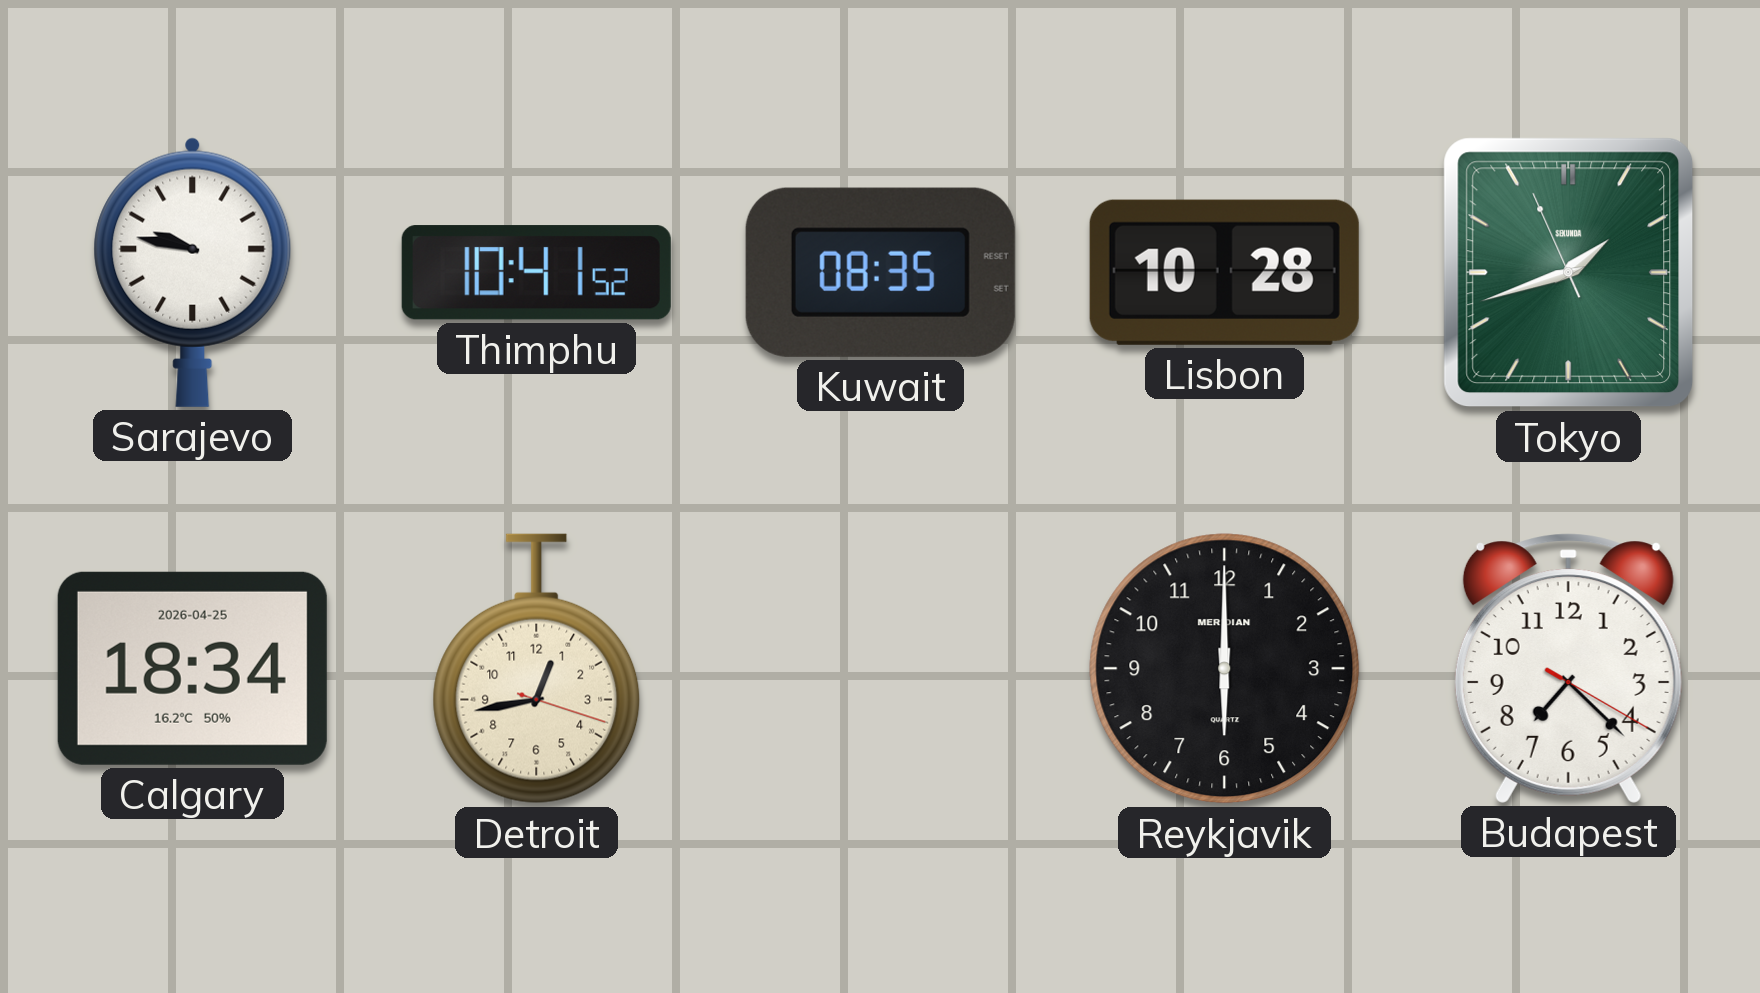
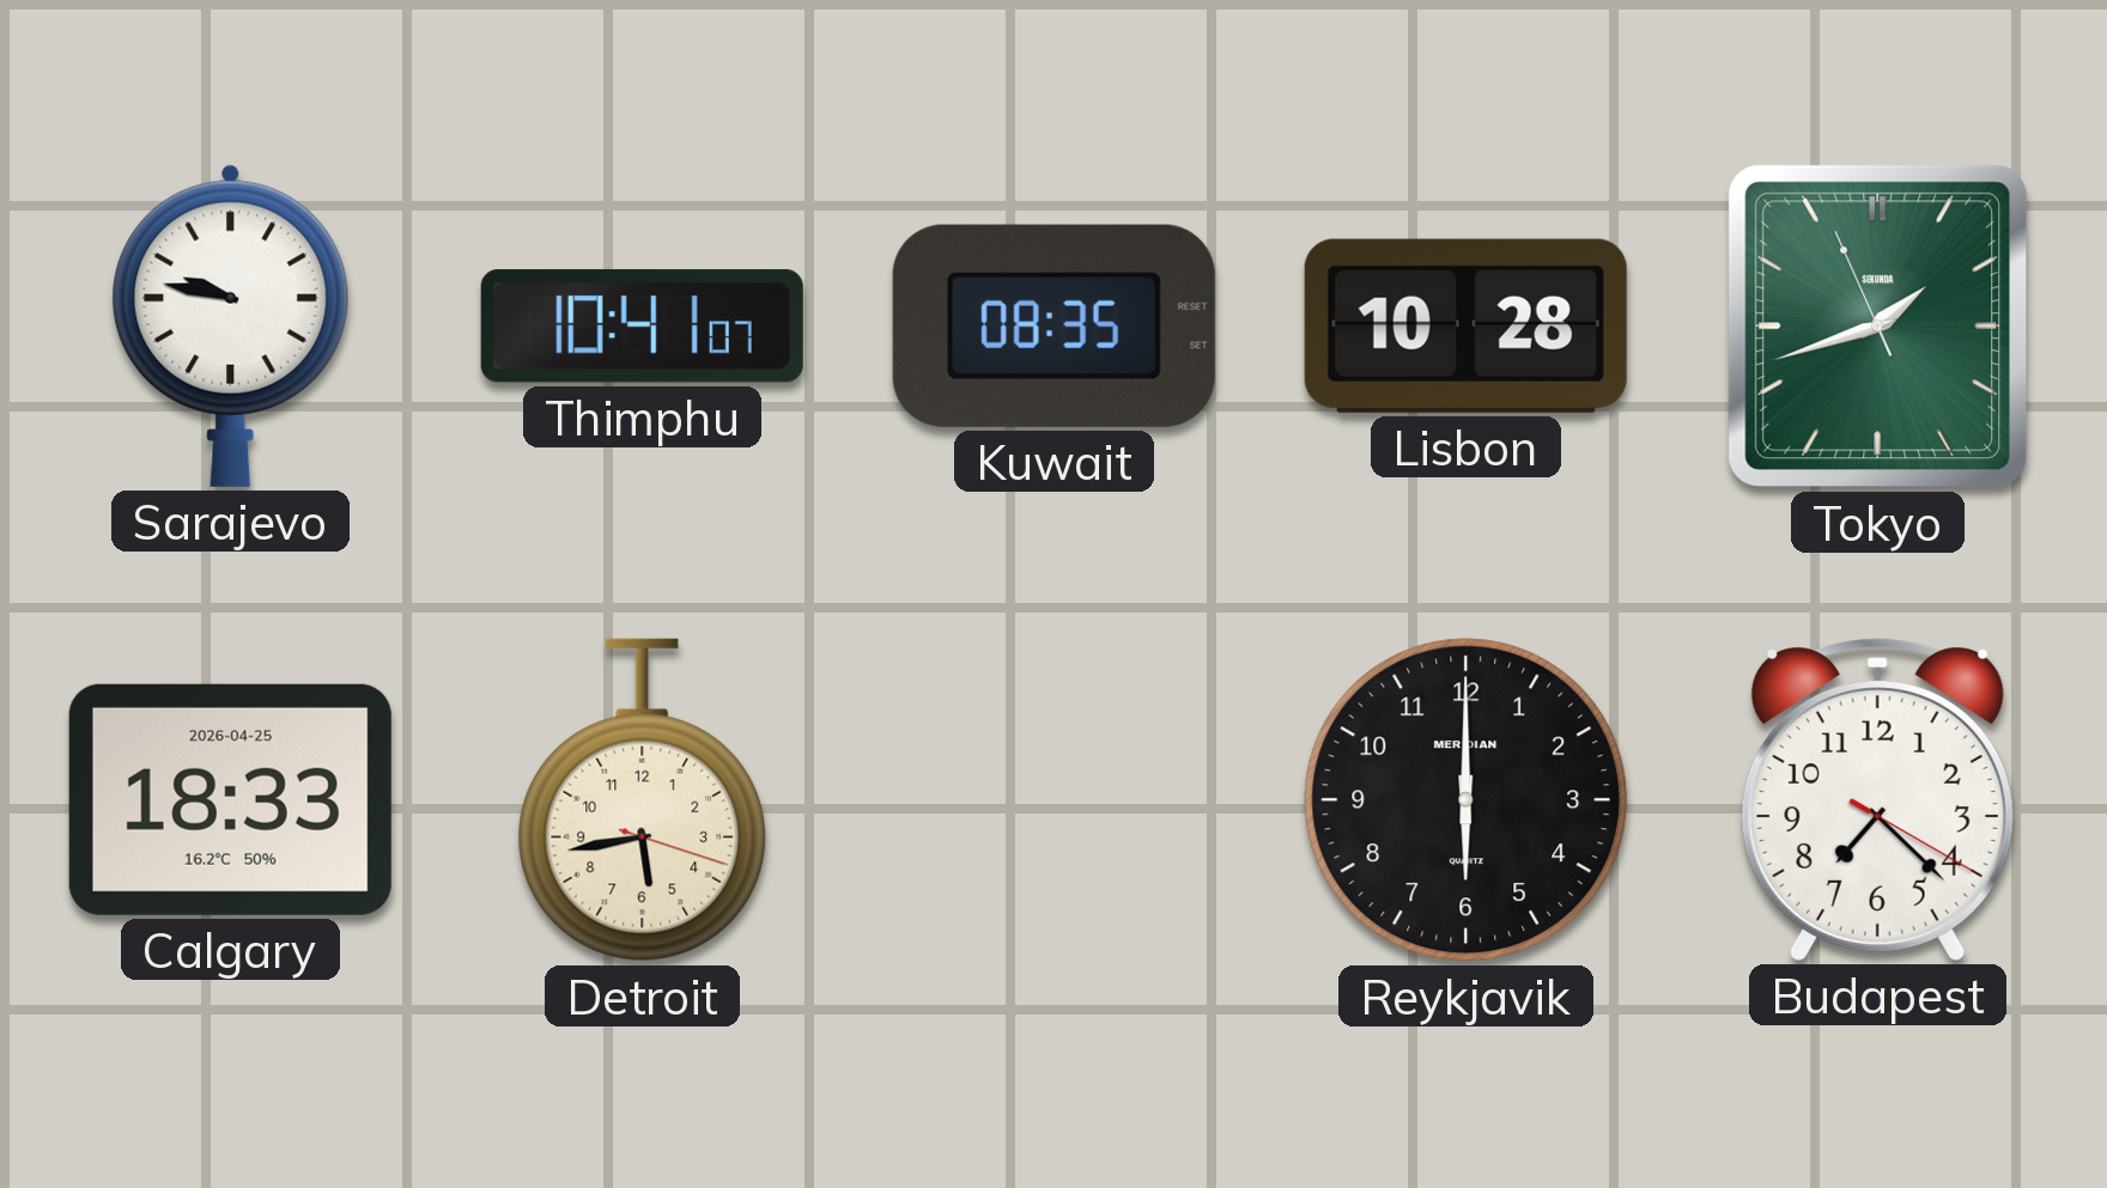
Thimphu: 10:41:52 -> 10:41:07
Calgary: 18:34 -> 18:33
Detroit: 12:43 -> 5:43
